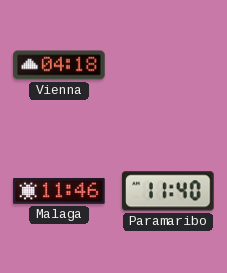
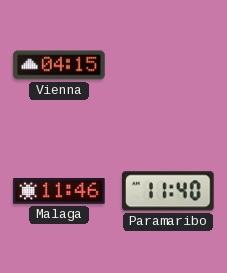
Vienna: 04:18 -> 04:15
